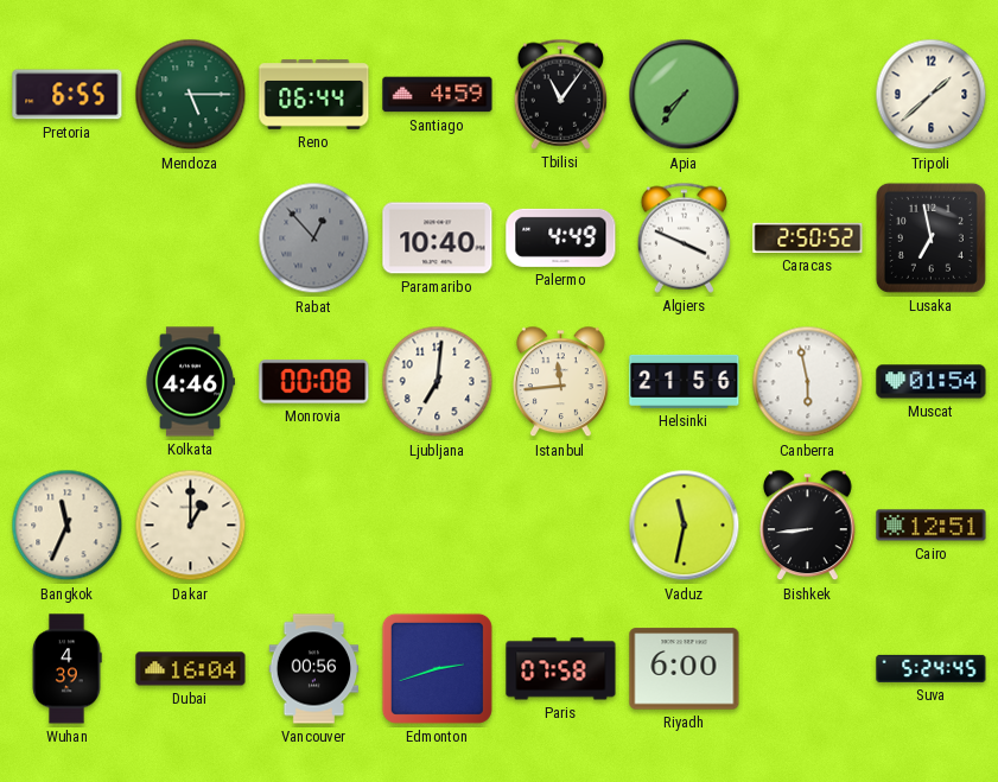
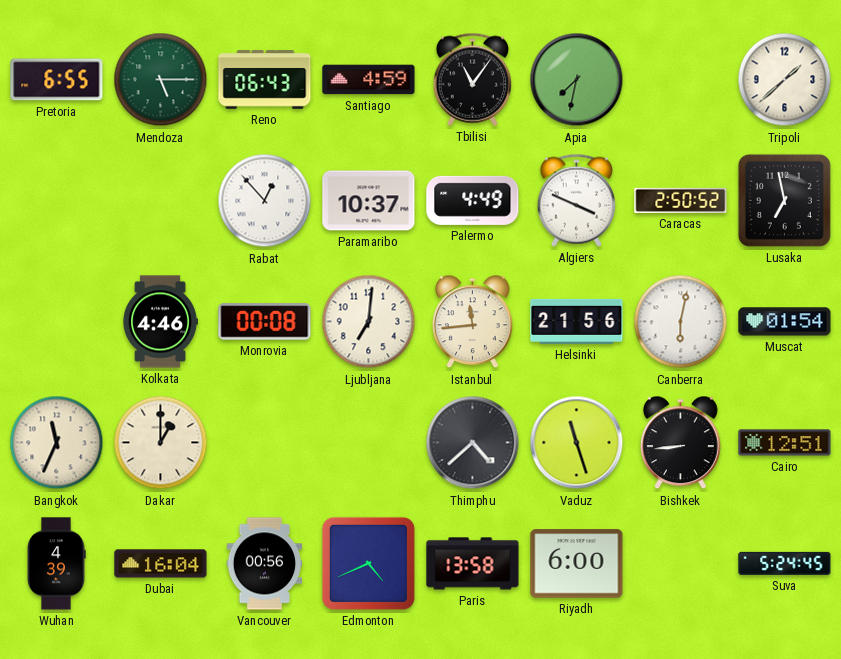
Reno: 06:44 -> 06:43
Apia: 7:36 -> 7:32
Rabat dial: grey -> white
Paramaribo: 10:40 -> 10:37
Canberra: 5:58 -> 6:02
Thimphu: none -> 4:38
Vaduz: 11:32 -> 11:27
Edmonton: 2:42 -> 4:41
Paris: 07:58 -> 13:58
